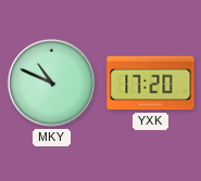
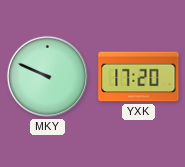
MKY: 10:49 -> 9:49
